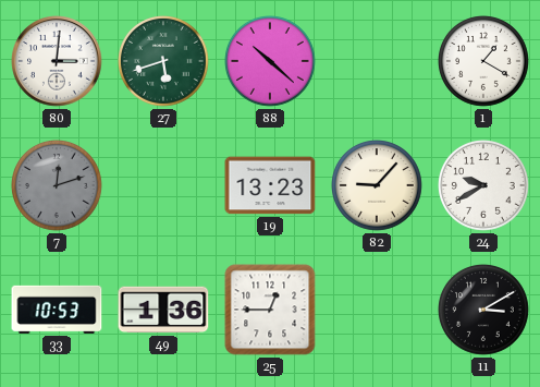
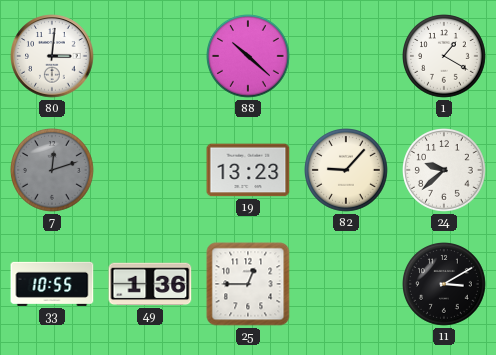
27: 5:42 -> none
24: 9:40 -> 9:38
33: 10:53 -> 10:55
